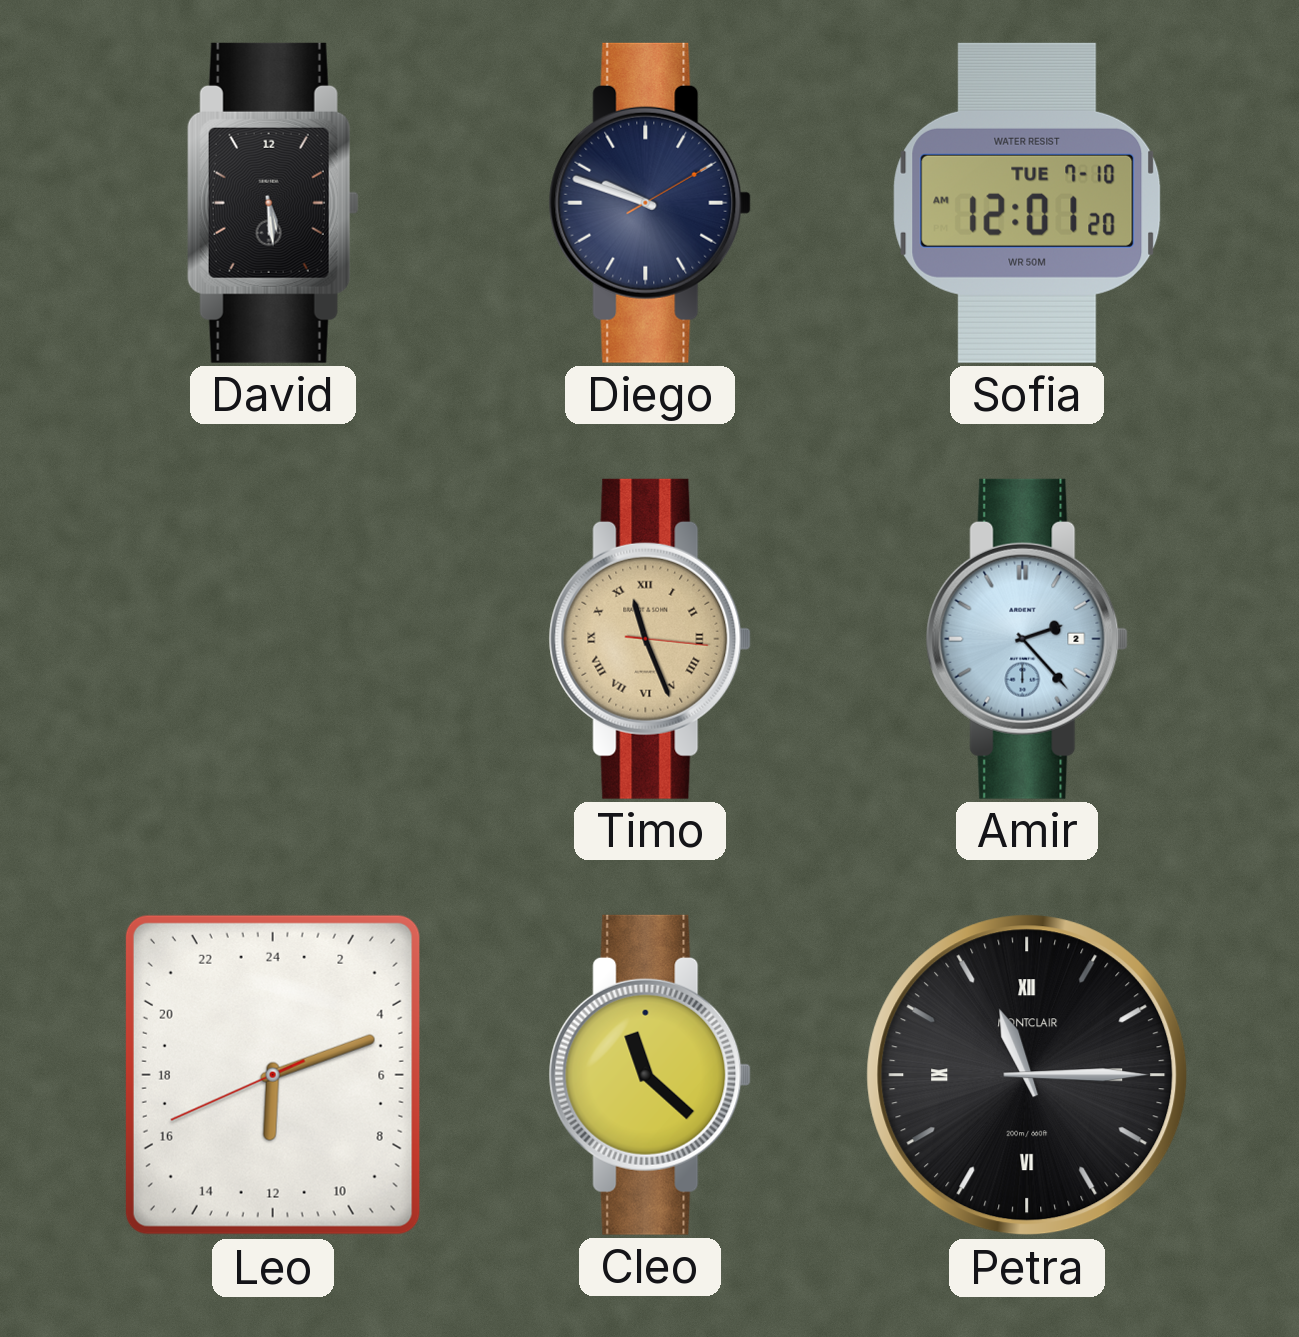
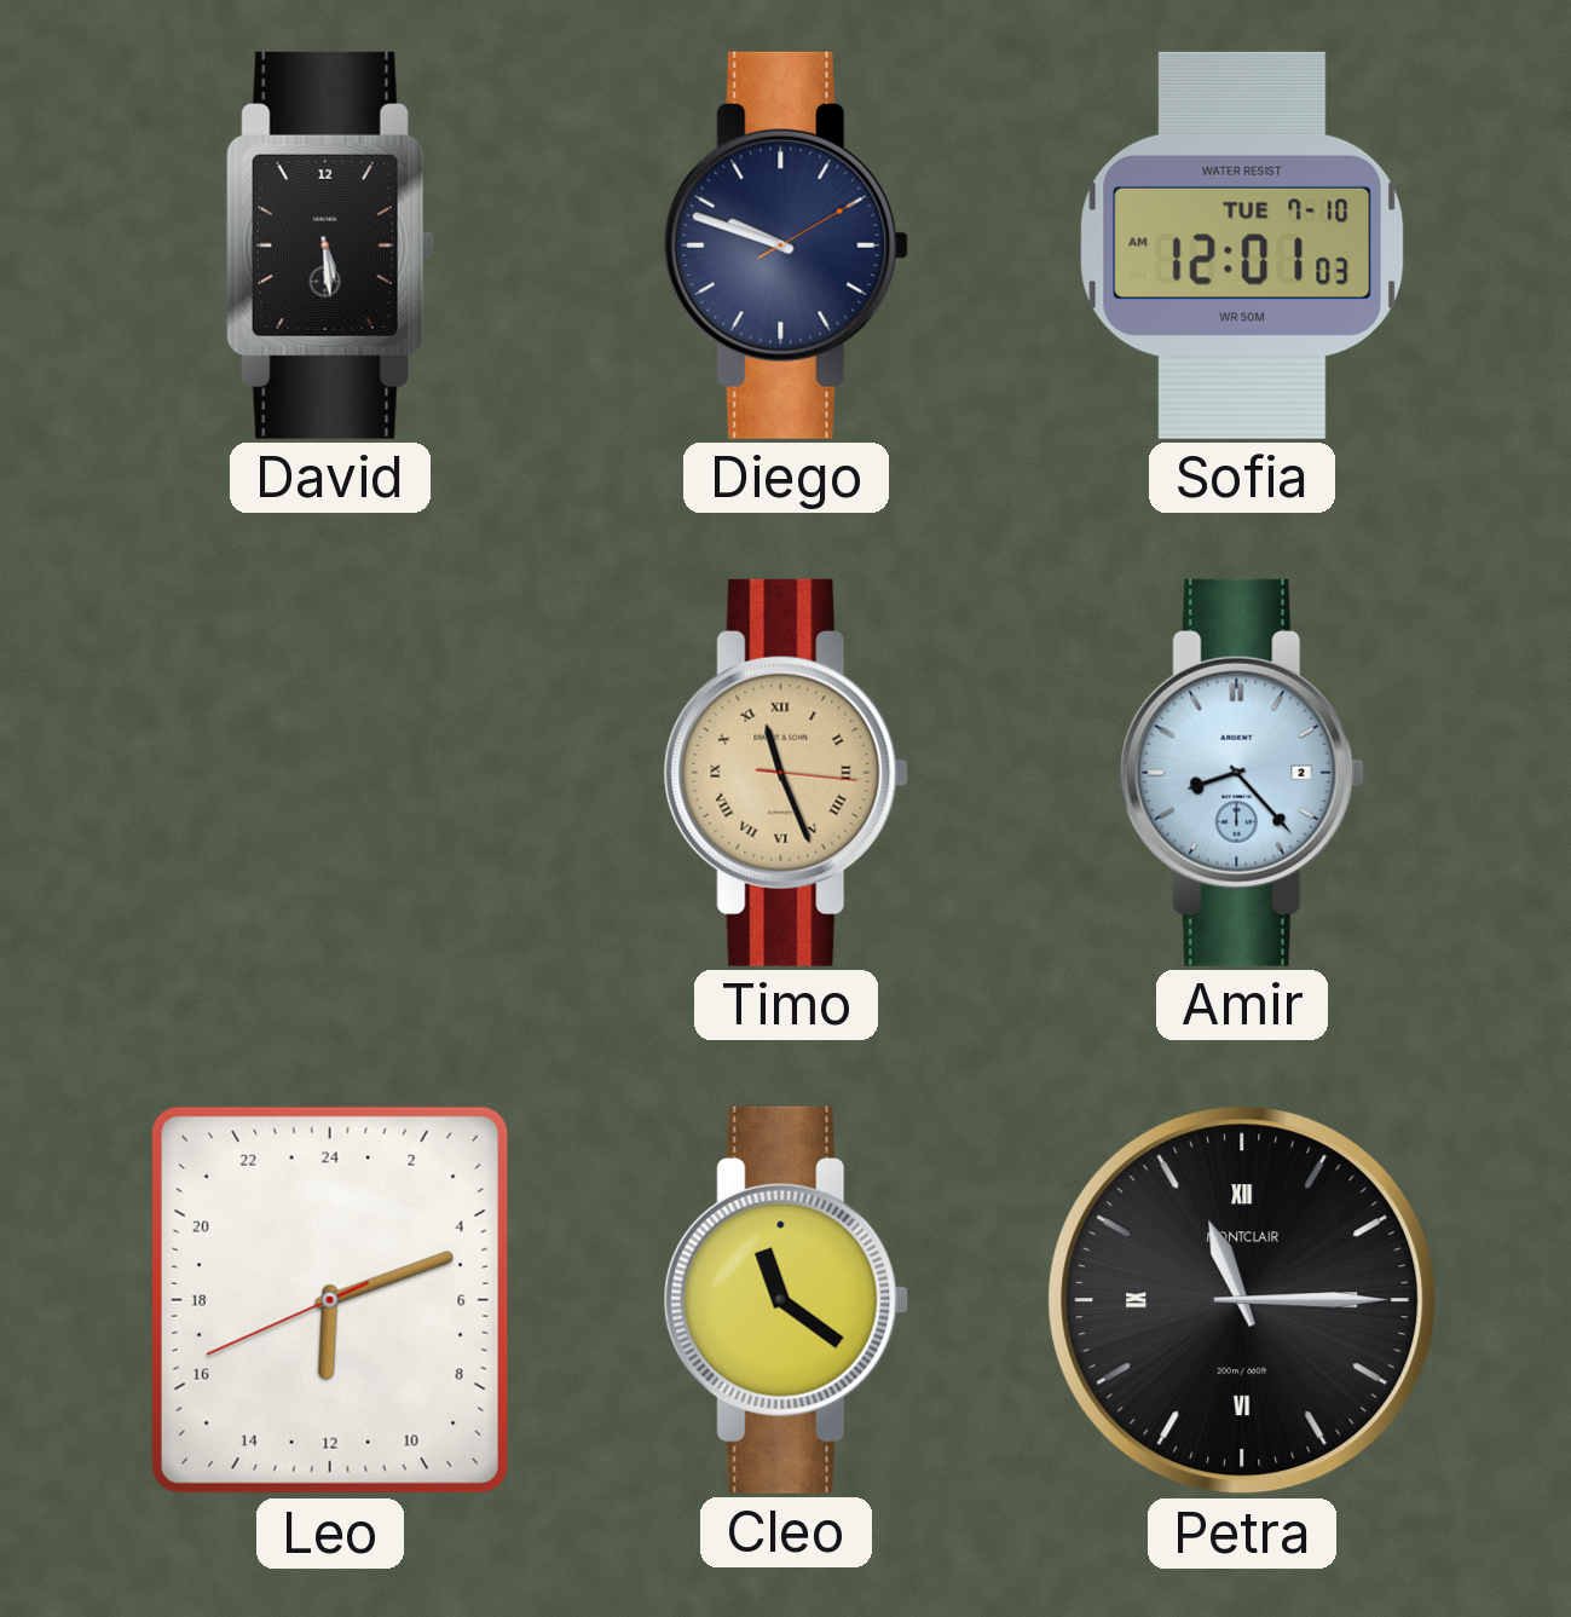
Sofia: 12:01:20 AM -> 12:01:03 AM
Amir: 2:23 -> 8:23
Cleo: 11:22 -> 11:21
